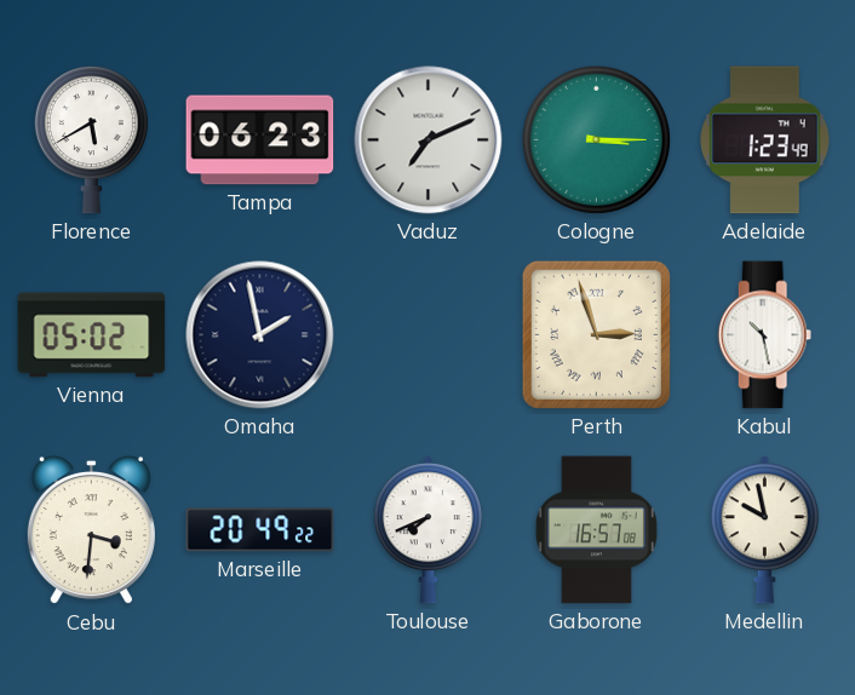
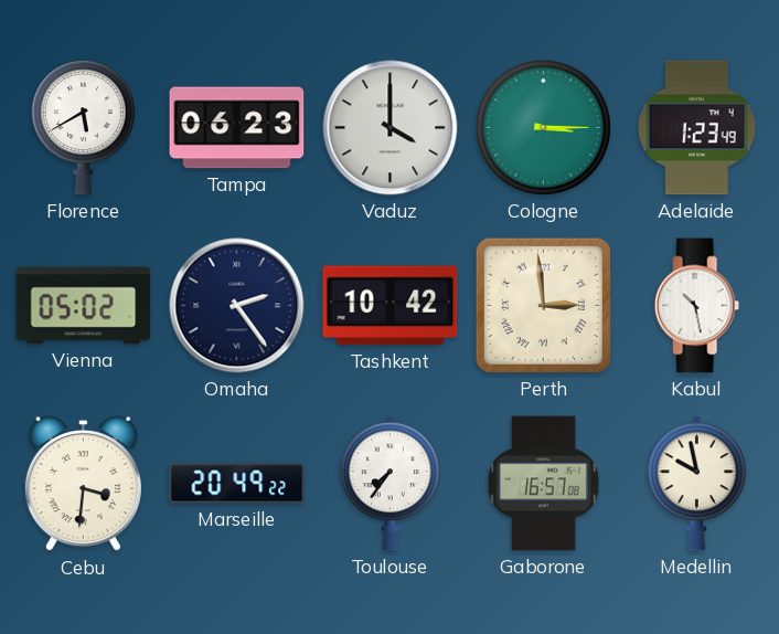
Vaduz: 7:11 -> 4:00
Omaha: 1:58 -> 2:24
Tashkent: none -> 10:42
Perth: 2:57 -> 2:59
Toulouse: 7:41 -> 7:36
